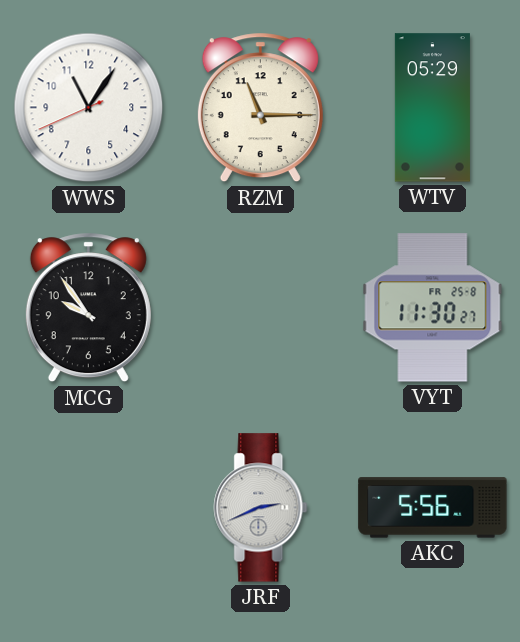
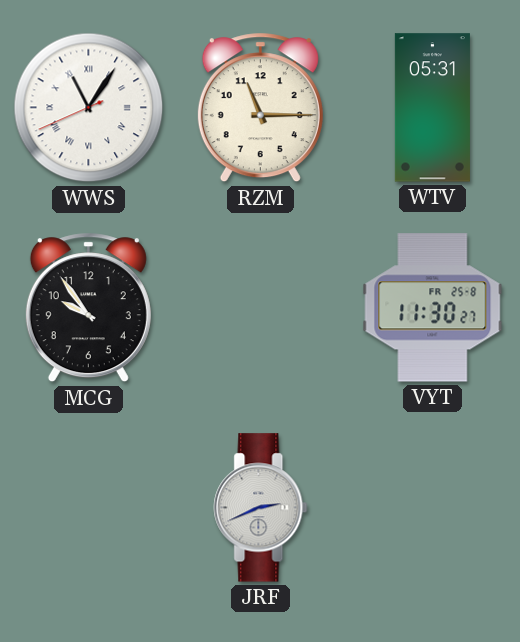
WWS numerals: Arabic -> Roman
WTV: 05:29 -> 05:31
AKC: 5:56 -> none
